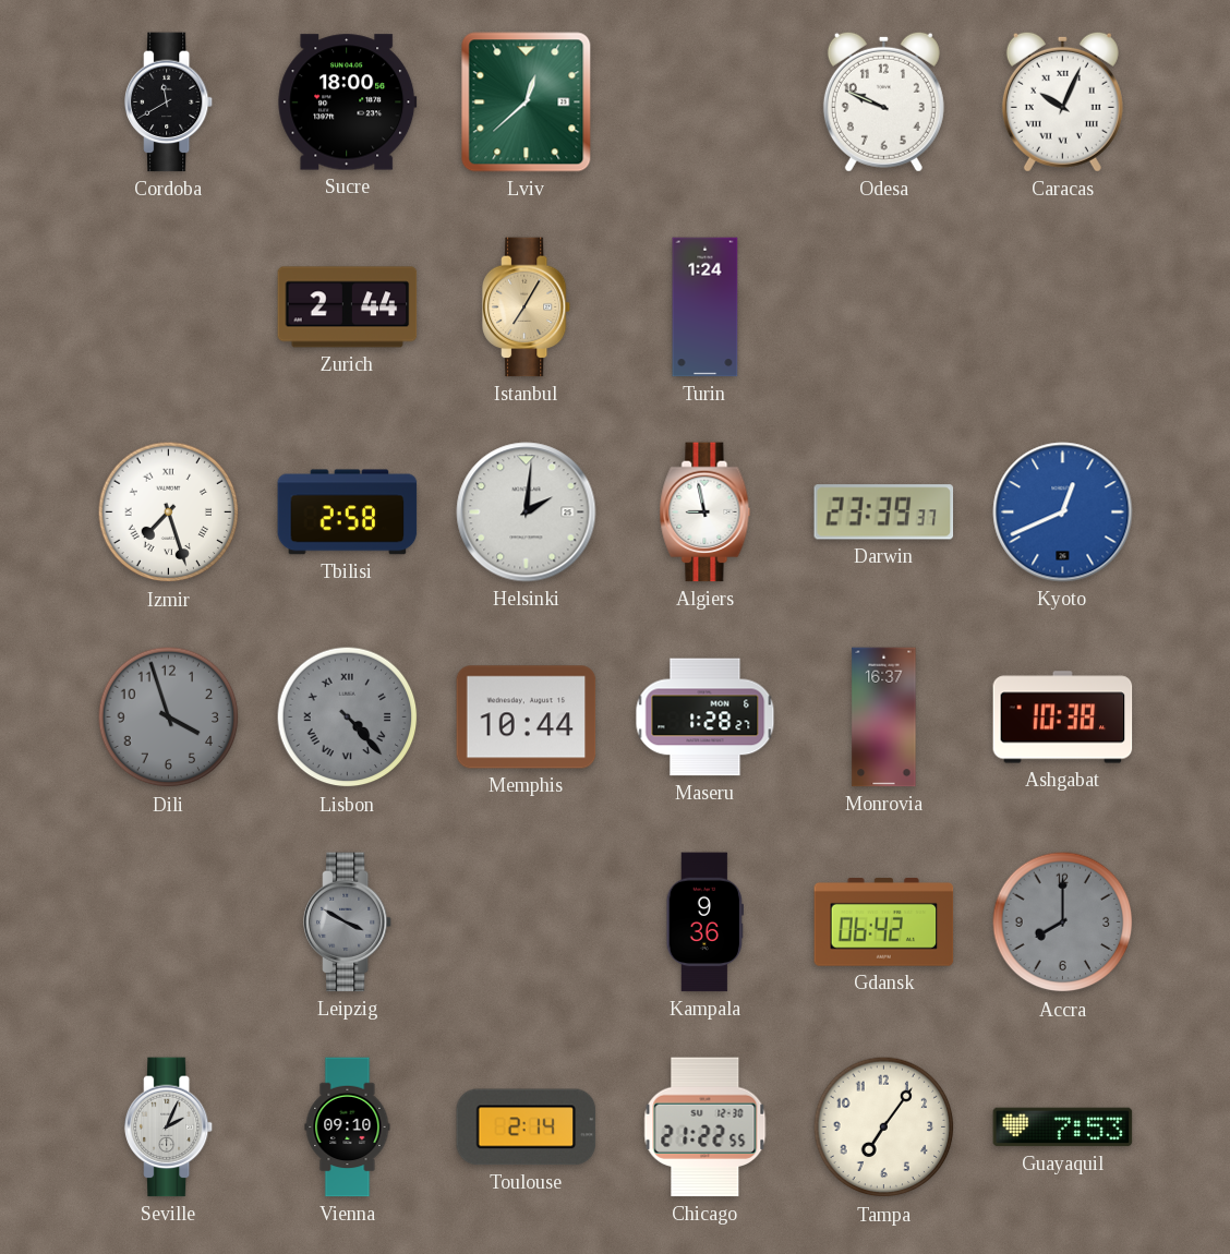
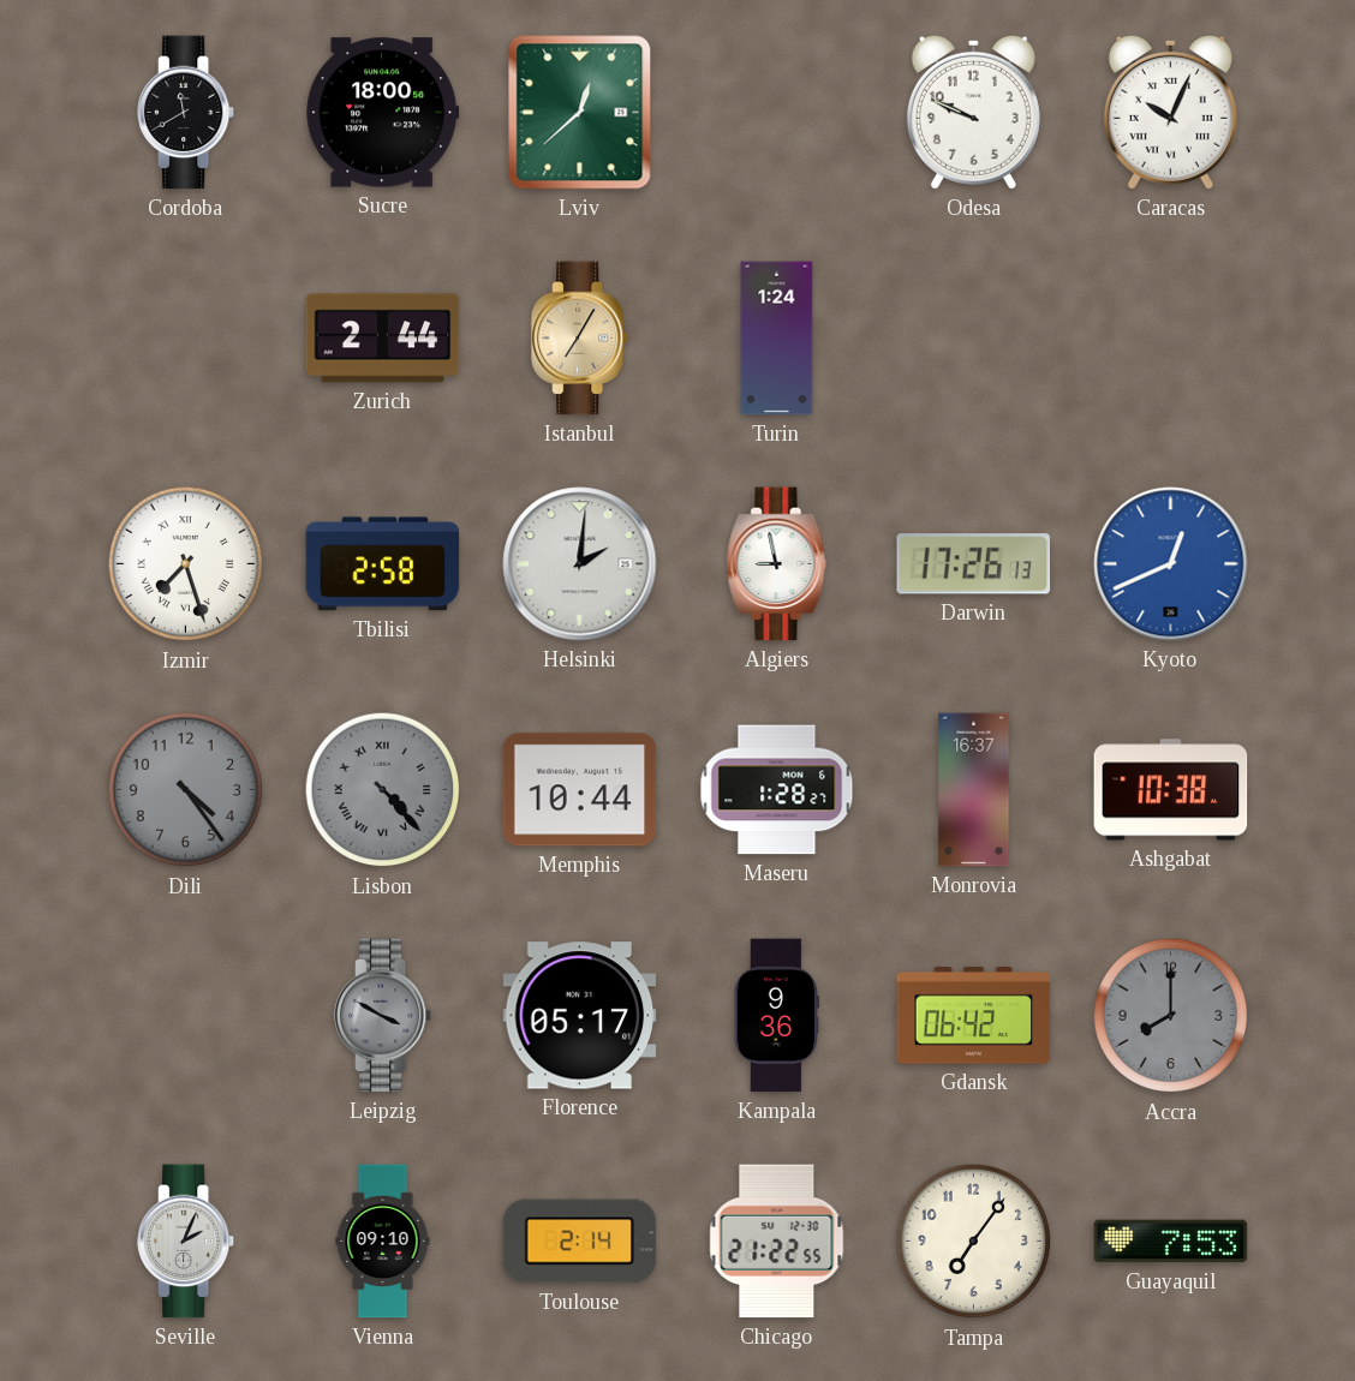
Darwin: 23:39 -> 17:26
Dili: 3:57 -> 4:24
Florence: none -> 05:17
